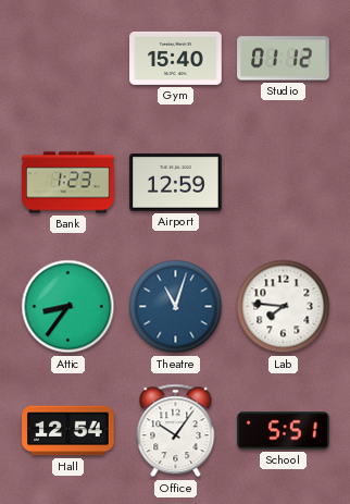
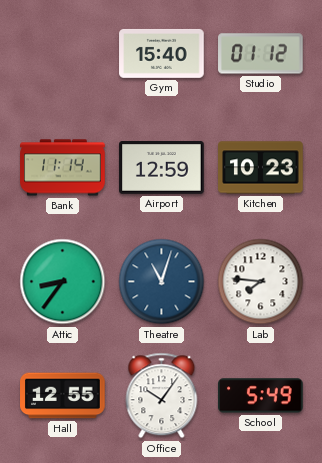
Bank: 1:23 -> 11:14
Kitchen: none -> 10:23
Hall: 12:54 -> 12:55
School: 5:51 -> 5:49
